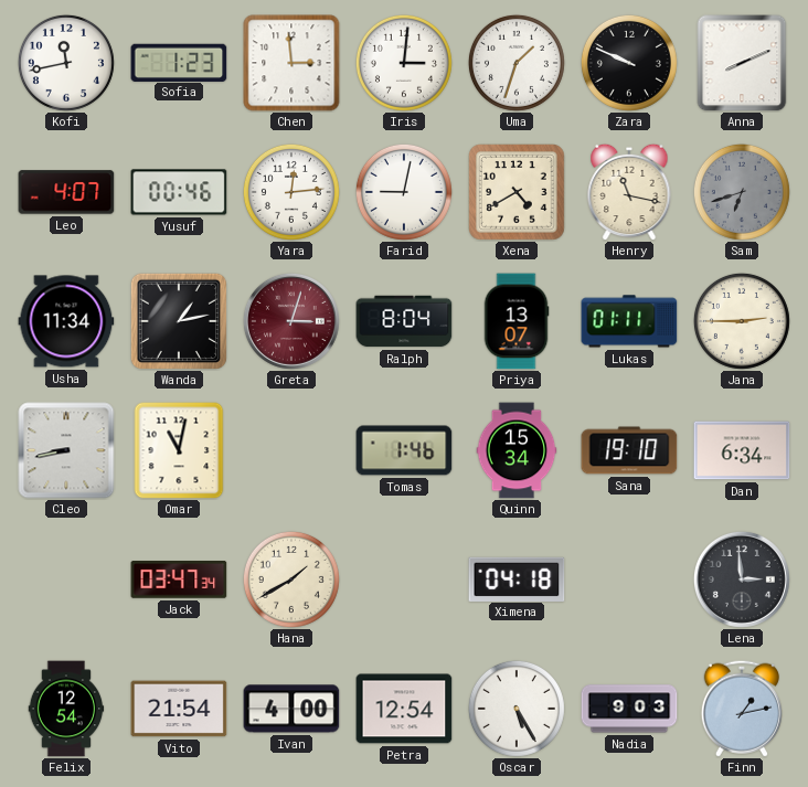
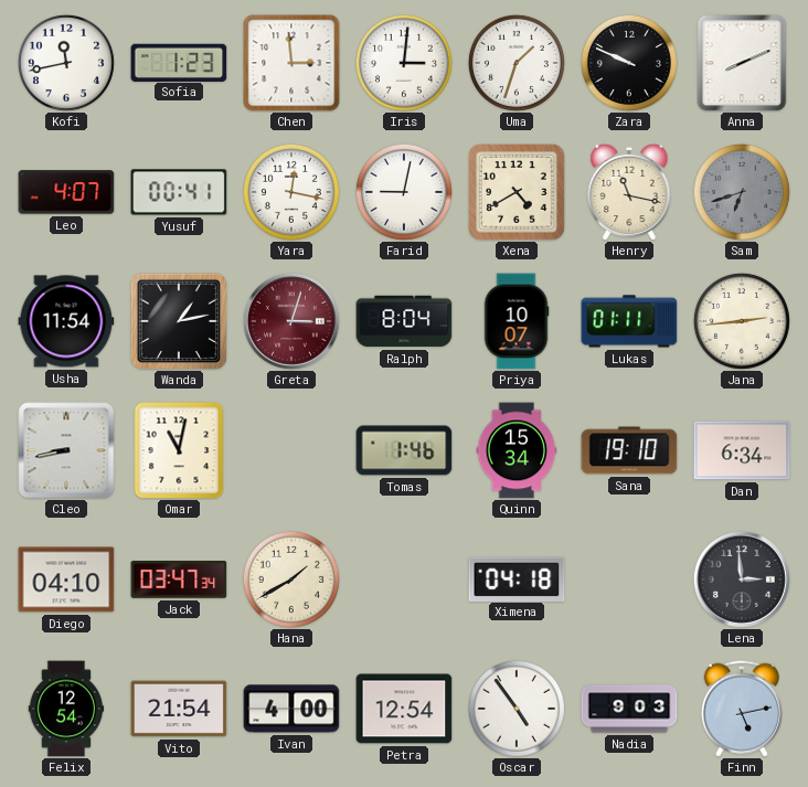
Yusuf: 00:46 -> 00:41
Yara: 12:14 -> 12:17
Usha: 11:34 -> 11:54
Priya: 13:07 -> 10:07
Jana: 2:45 -> 2:44
Diego: none -> 04:10
Oscar: 5:25 -> 4:54
Finn: 1:13 -> 5:13
